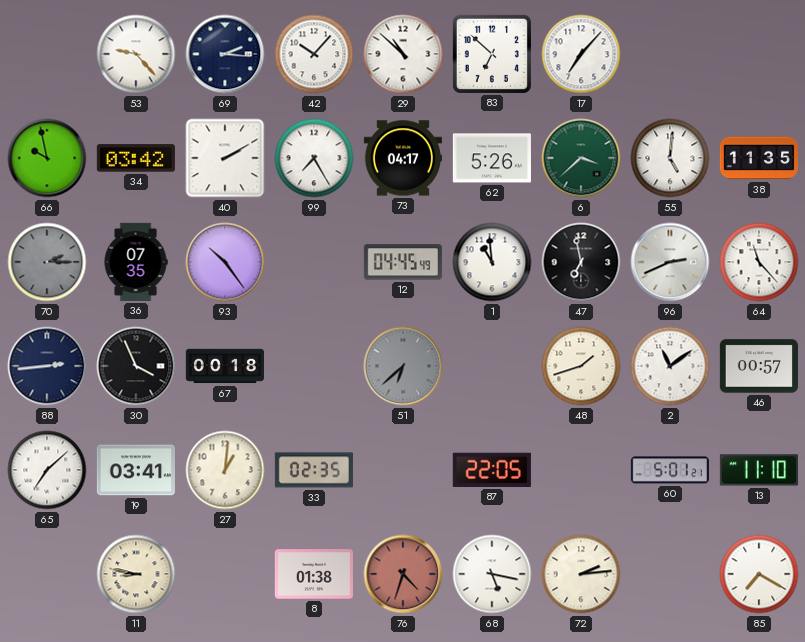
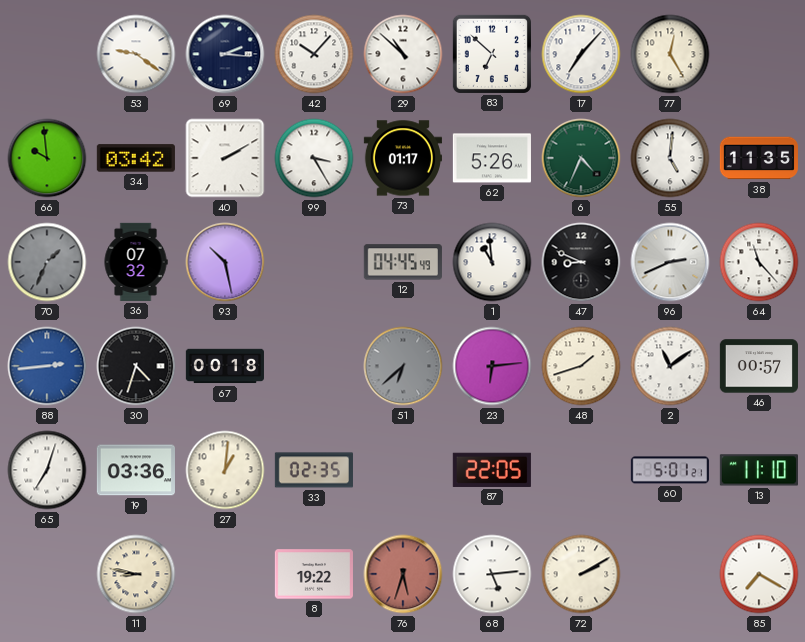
53: 9:23 -> 9:21
77: none -> 12:25
66: 9:58 -> 9:59
99: 7:25 -> 3:25
73: 04:17 -> 01:17
6: 3:38 -> 4:34
70: 2:15 -> 1:34
36: 07:35 -> 07:32
93: 10:24 -> 10:28
47: 6:58 -> 8:49
88 dial: navy -> blue
30: 3:56 -> 4:33
23: none -> 6:14
65: 7:08 -> 7:03
19: 03:41 -> 03:36
8: 01:38 -> 19:22
76: 4:33 -> 5:33
68: 5:17 -> 5:14
72: 2:14 -> 2:10
